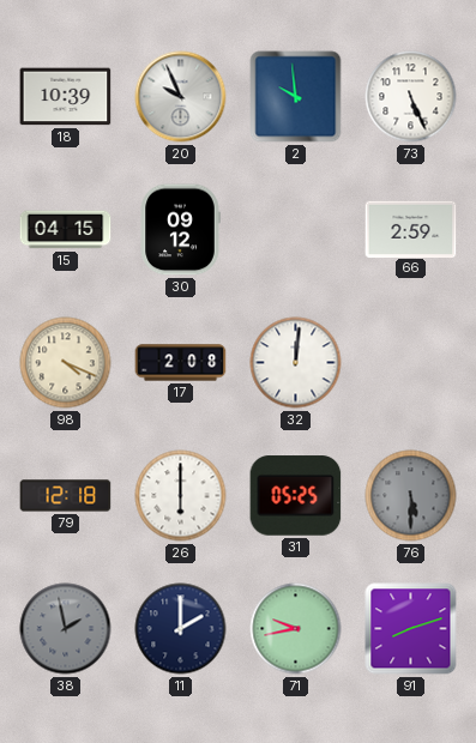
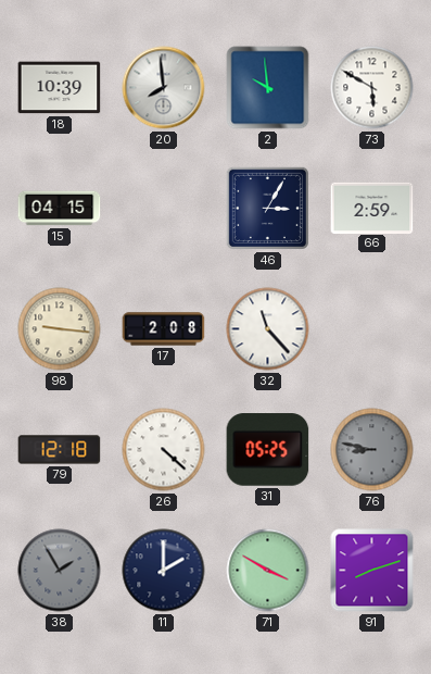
20: 9:56 -> 7:59
73: 5:26 -> 5:50
30: 09:12 -> none
46: none -> 3:05
98: 4:19 -> 9:16
32: 12:01 -> 11:23
26: 6:00 -> 4:22
76: 5:30 -> 8:47
38: 1:58 -> 1:55
71: 9:43 -> 3:50
